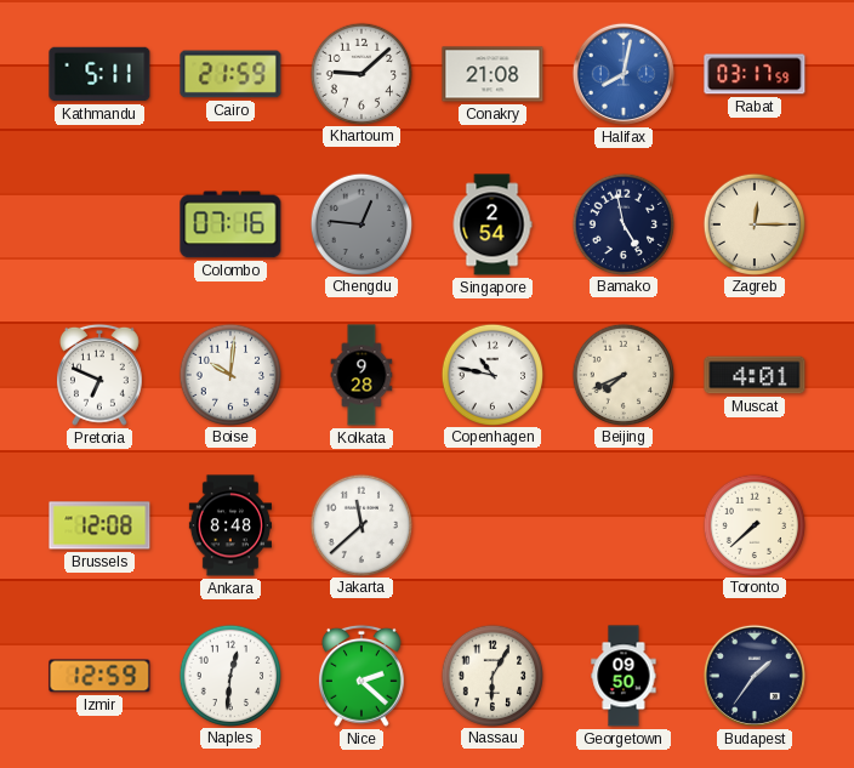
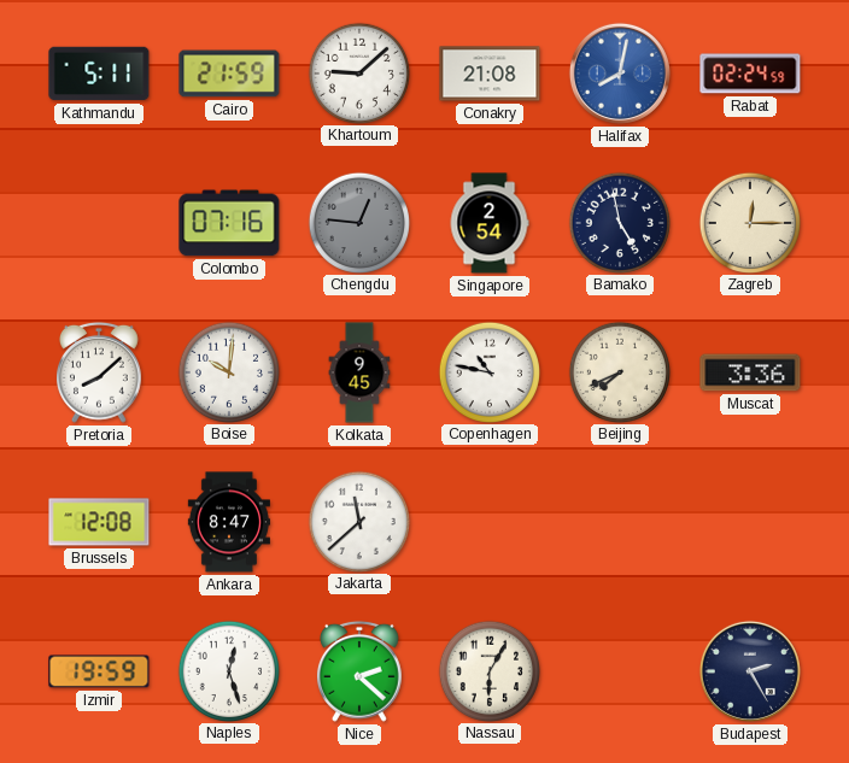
Rabat: 03:17 -> 02:24
Pretoria: 6:49 -> 8:08
Kolkata: 9:28 -> 9:45
Muscat: 4:01 -> 3:36
Ankara: 8:48 -> 8:47
Toronto: 7:38 -> none
Izmir: 12:59 -> 19:59
Naples: 12:31 -> 12:27
Georgetown: 09:50 -> none
Budapest: 1:36 -> 2:25
